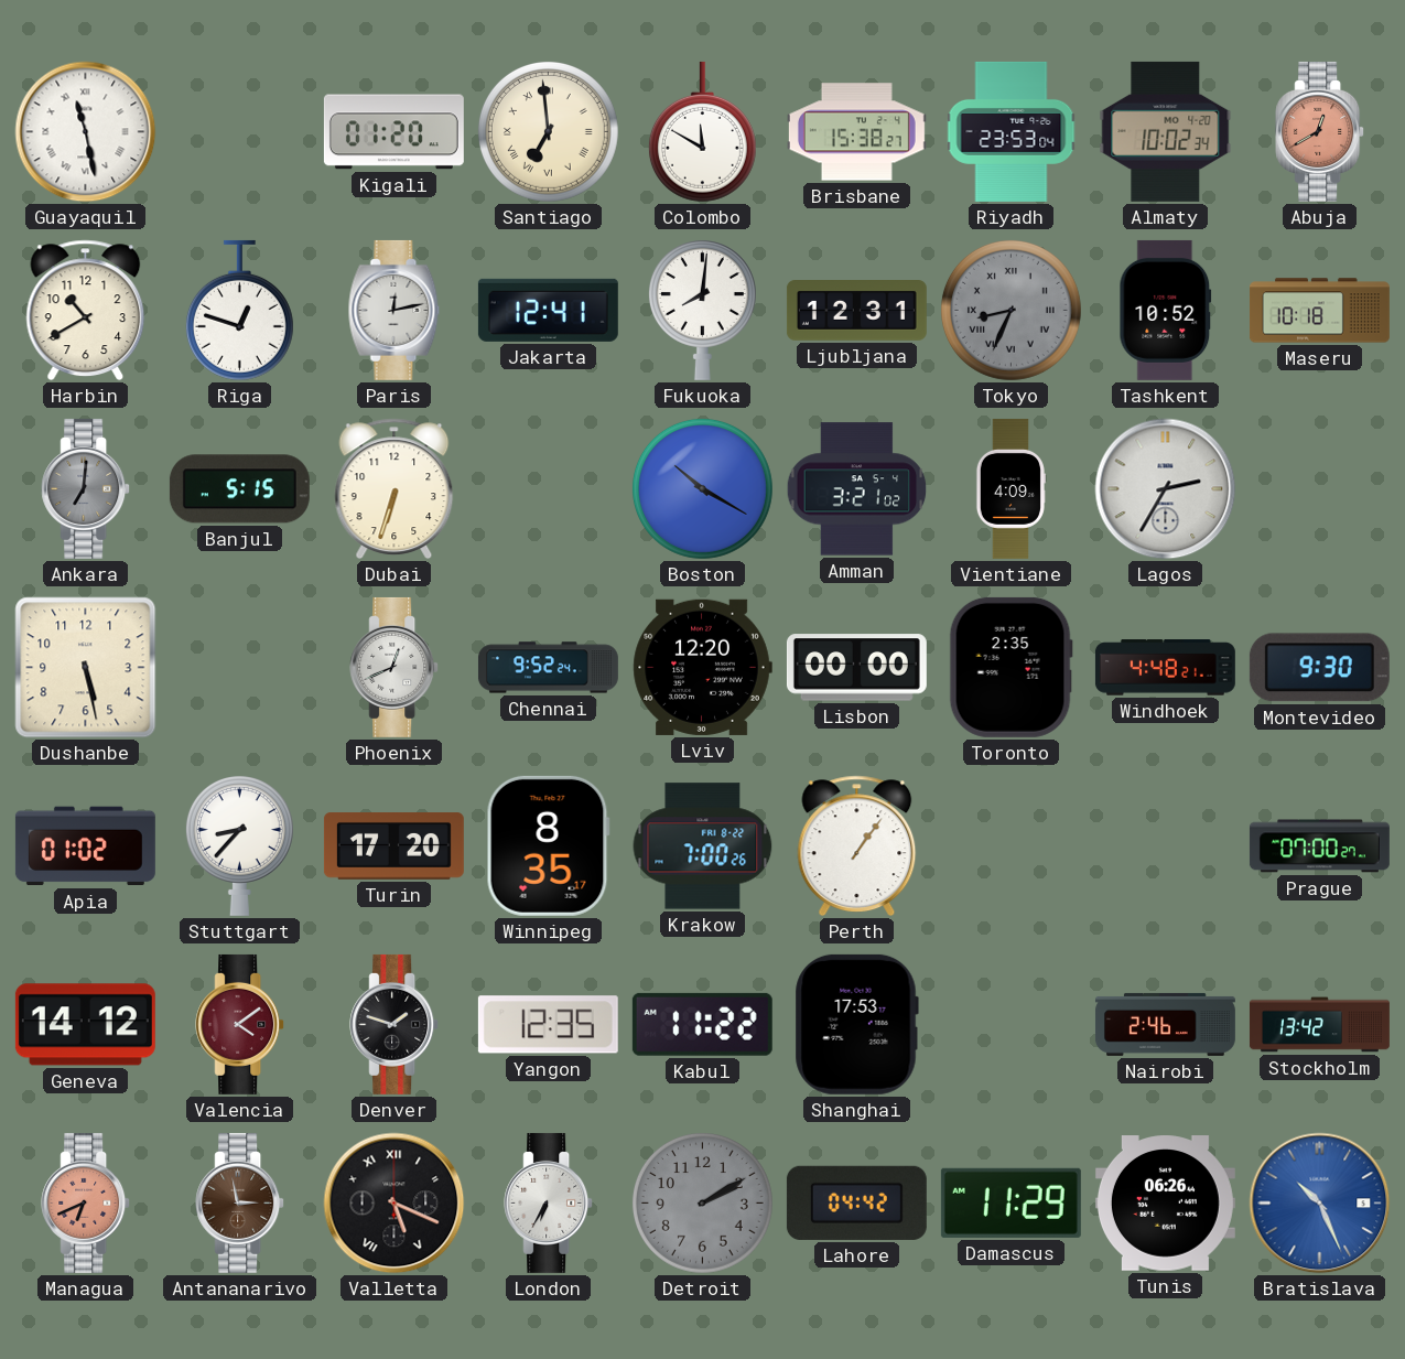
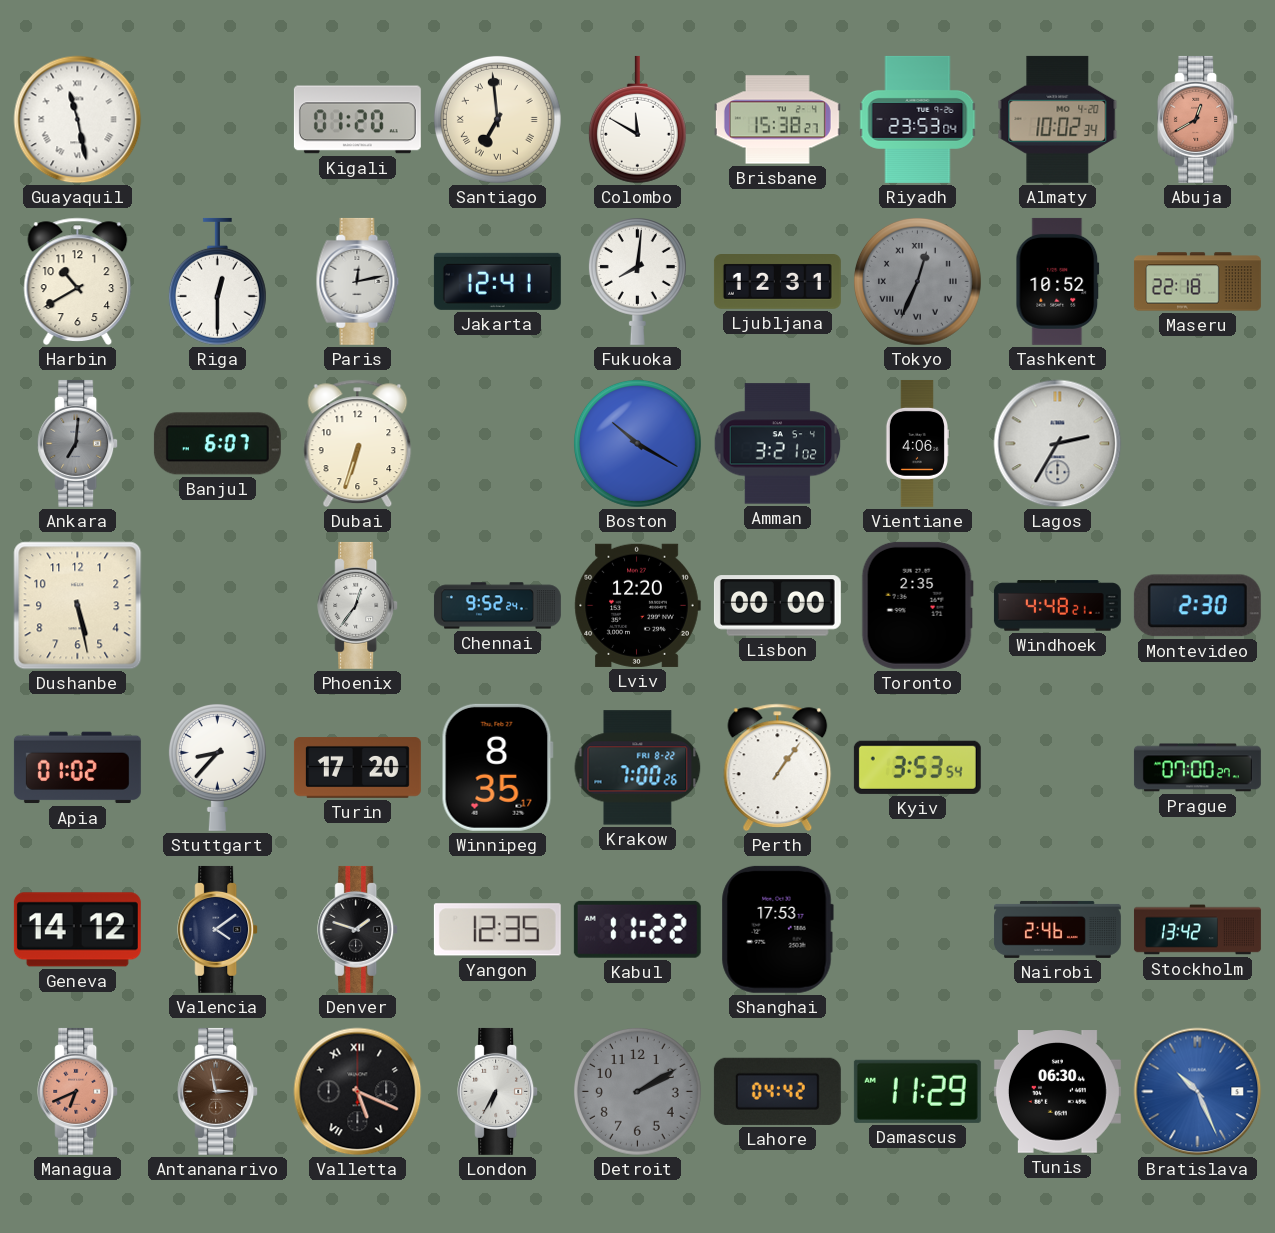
Riga: 12:48 -> 12:30
Tokyo: 8:34 -> 12:34
Maseru: 10:18 -> 22:18
Banjul: 5:15 -> 6:07
Vientiane: 4:09 -> 4:06
Phoenix: 12:41 -> 12:36
Montevideo: 9:30 -> 2:30
Kyiv: none -> 3:53
Valencia dial: burgundy -> navy
Tunis: 06:26 -> 06:30
